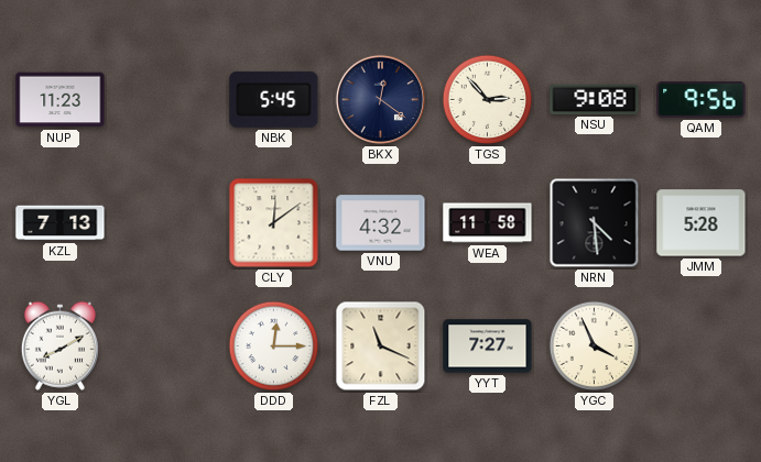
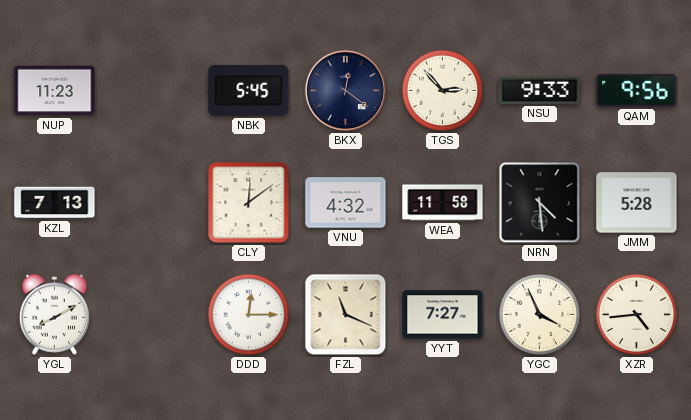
NSU: 9:08 -> 9:33
XZR: none -> 4:44
